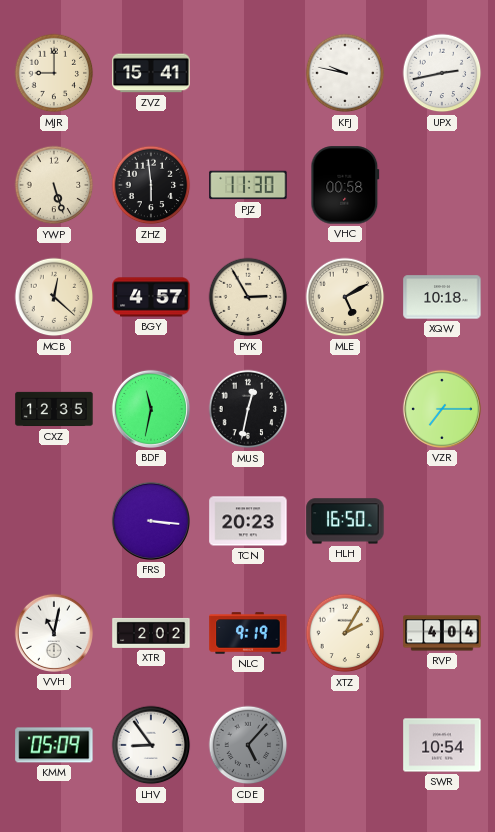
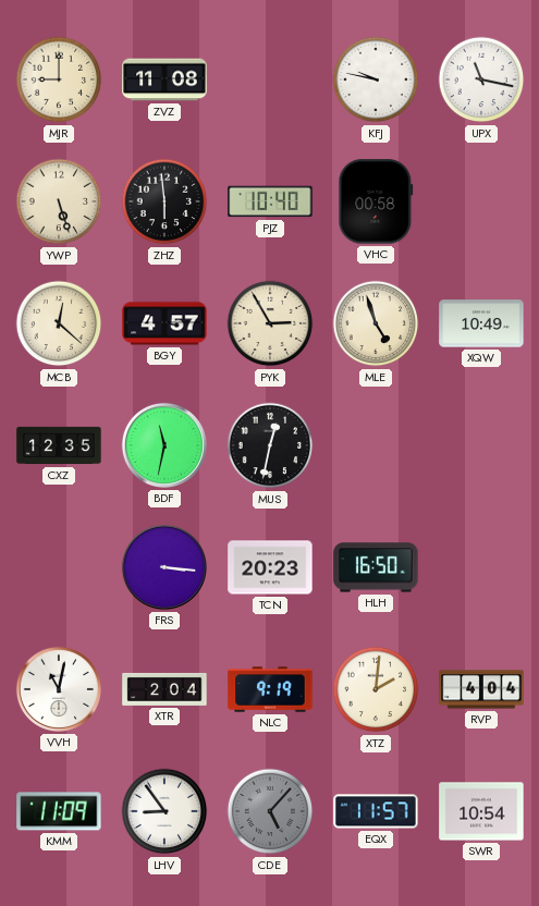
ZVZ: 15:41 -> 11:08
UPX: 2:43 -> 11:17
PJZ: 11:30 -> 10:40
MLE: 5:10 -> 4:57
XQW: 10:18 -> 10:49
VZR: 7:15 -> none
XTR: 2:02 -> 2:04
XTZ: 2:05 -> 2:01
KMM: 05:09 -> 11:09
EQX: none -> 11:57
